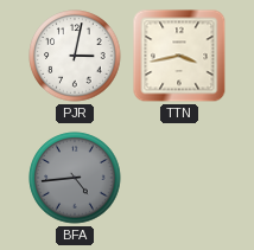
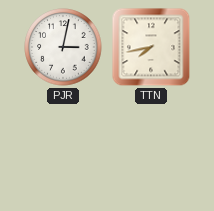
TTN: 3:43 -> 7:43
BFA: 4:44 -> none
